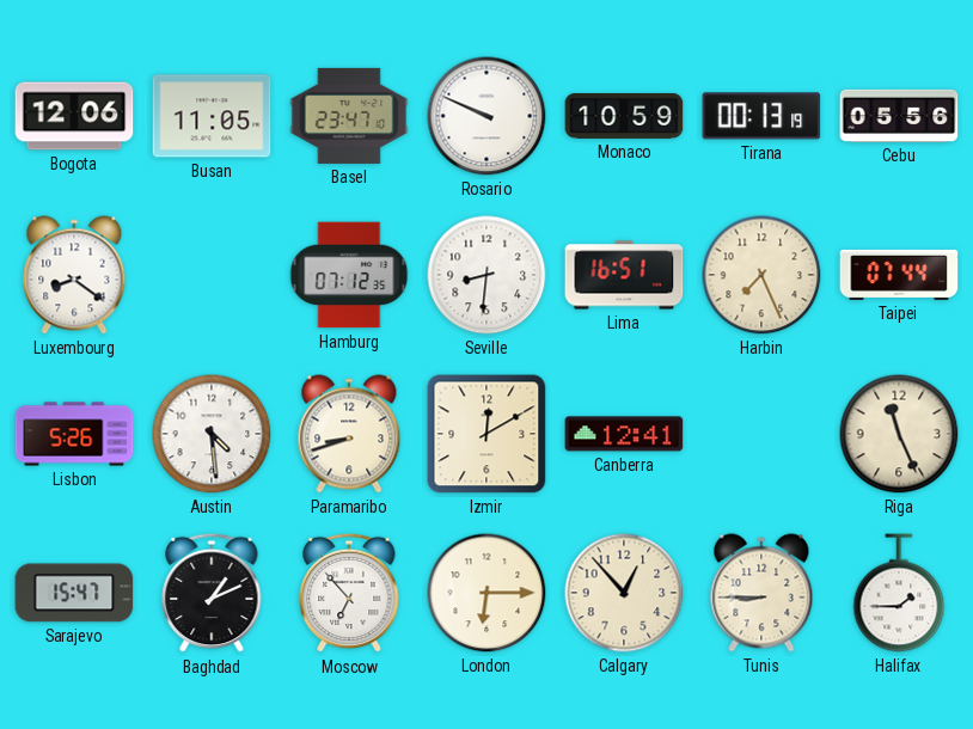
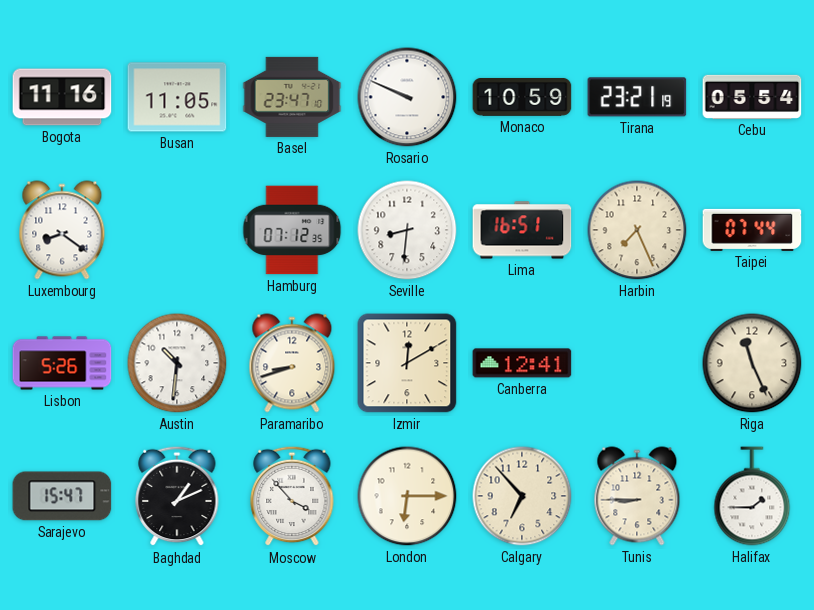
Bogota: 12:06 -> 11:16
Tirana: 00:13 -> 23:21
Cebu: 05:56 -> 05:54
Austin: 4:29 -> 10:31
Moscow: 6:53 -> 3:53
Calgary: 12:53 -> 6:53
